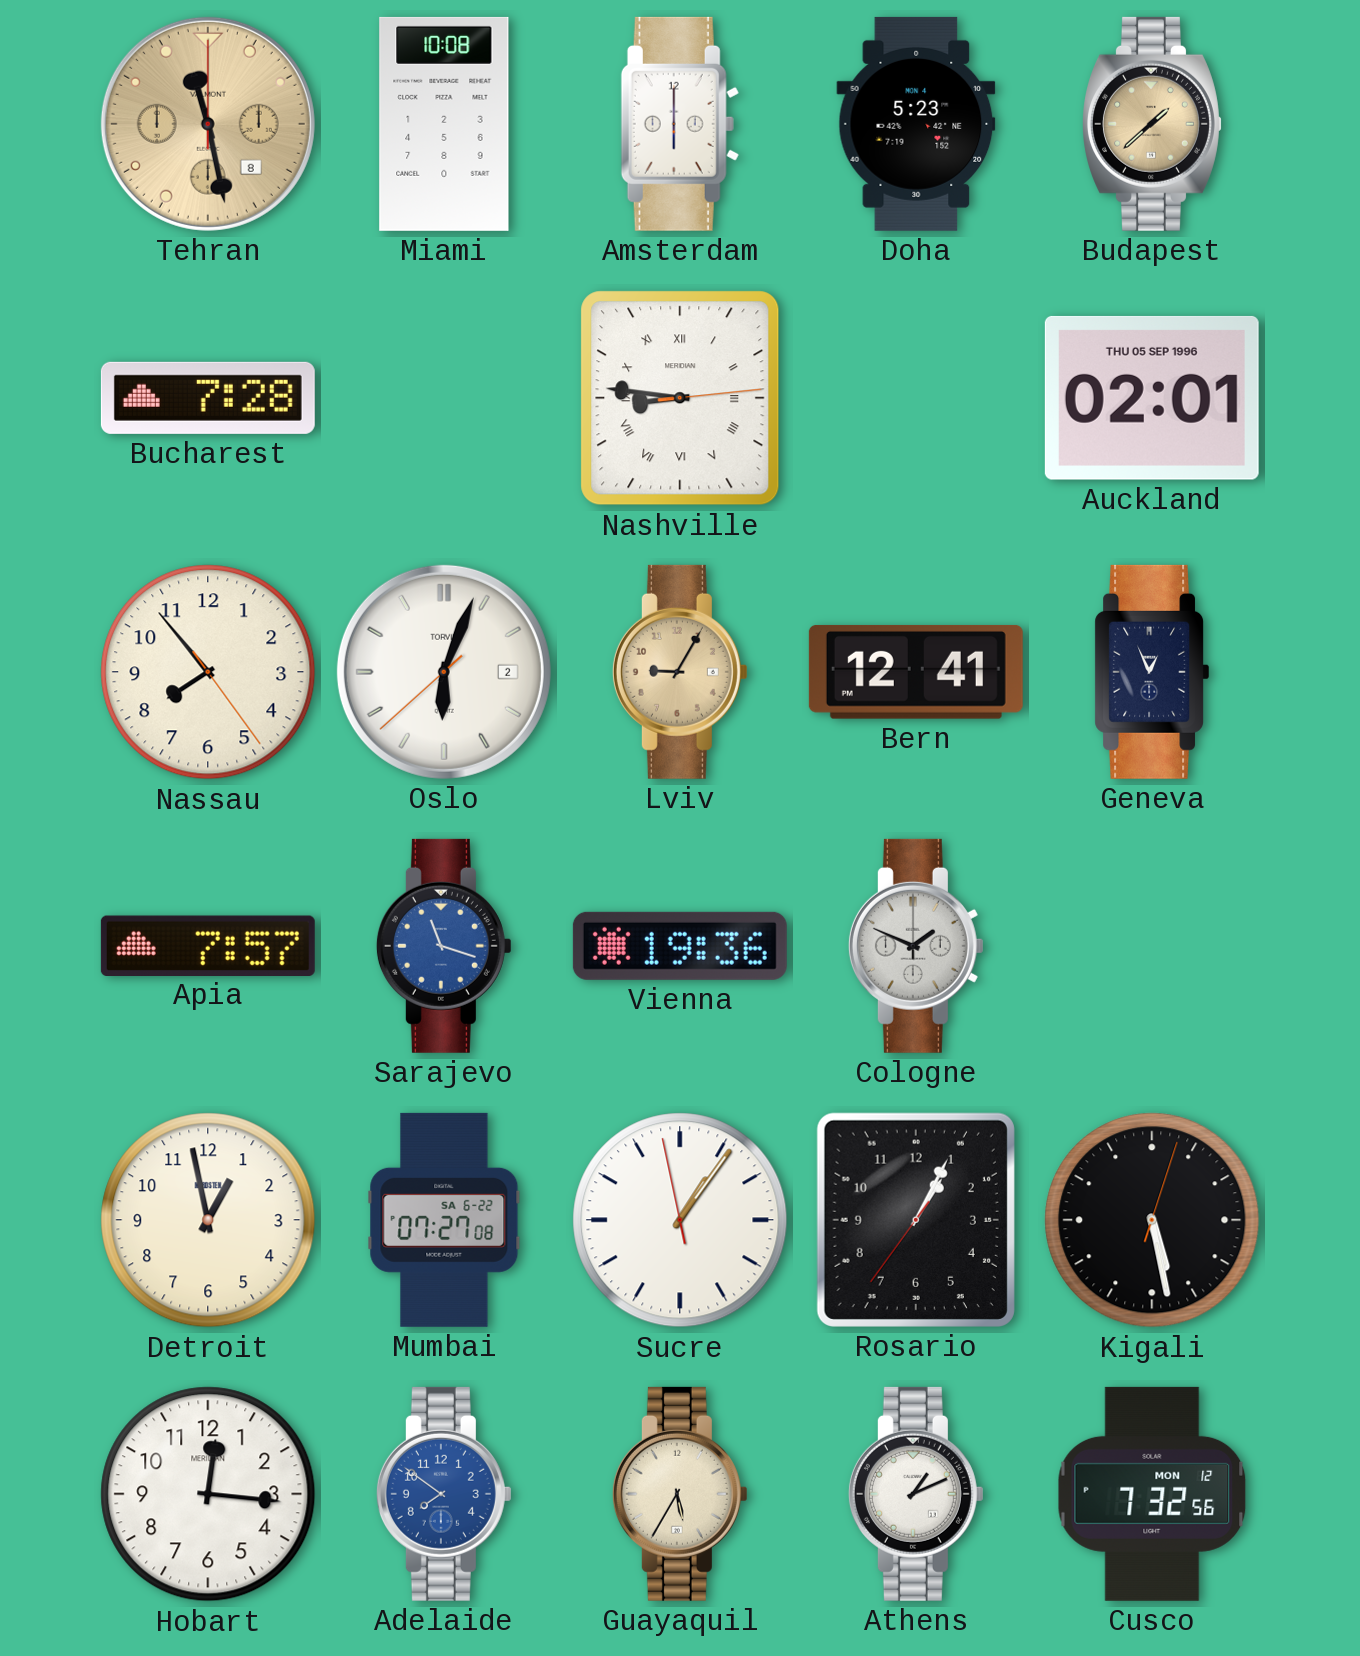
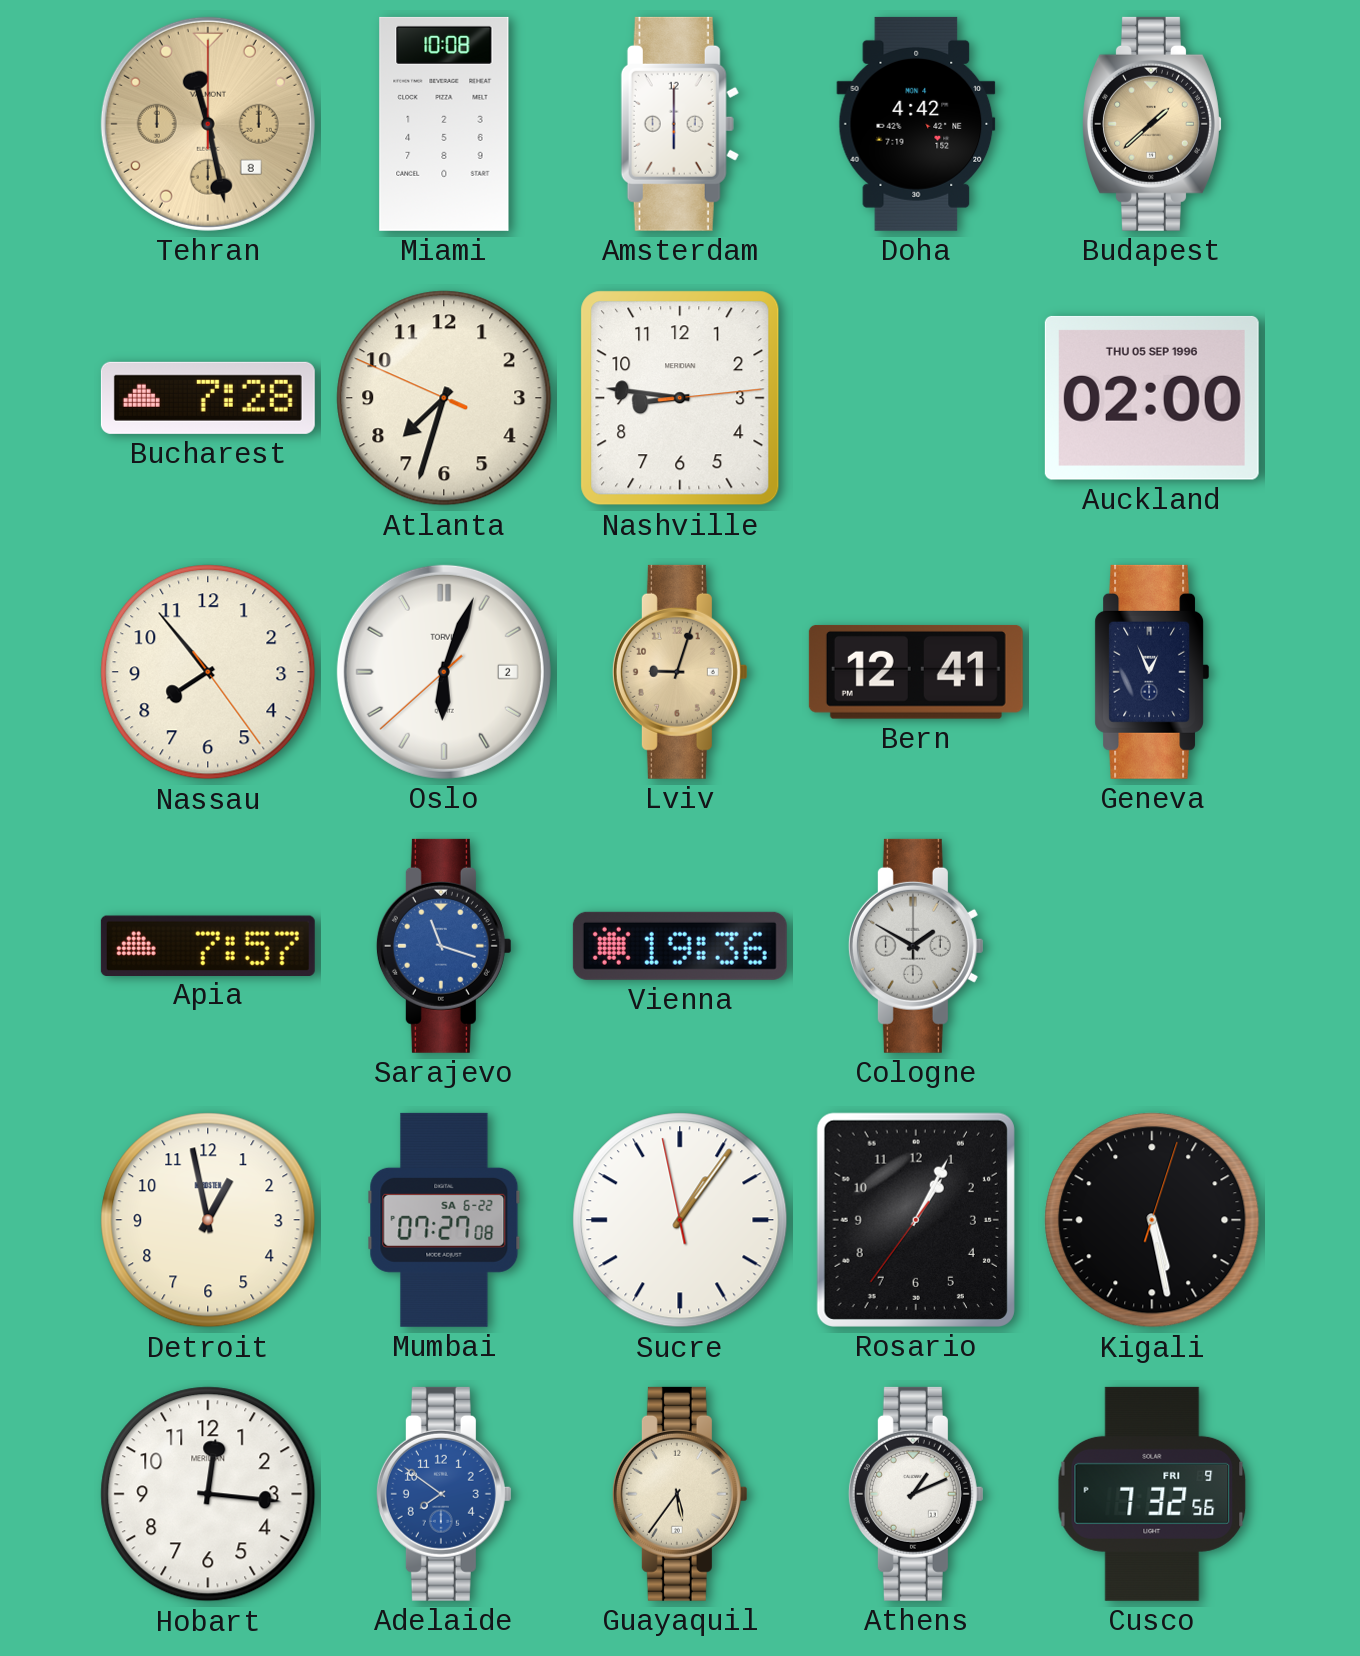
Doha: 5:23 -> 4:42
Atlanta: none -> 7:32
Nashville numerals: Roman -> Arabic
Auckland: 02:01 -> 02:00
Lviv: 9:05 -> 9:03
Cologne: 1:49 -> 1:50
Guayaquil: 5:35 -> 5:36
Cusco date: MON 12 -> FRI 9
